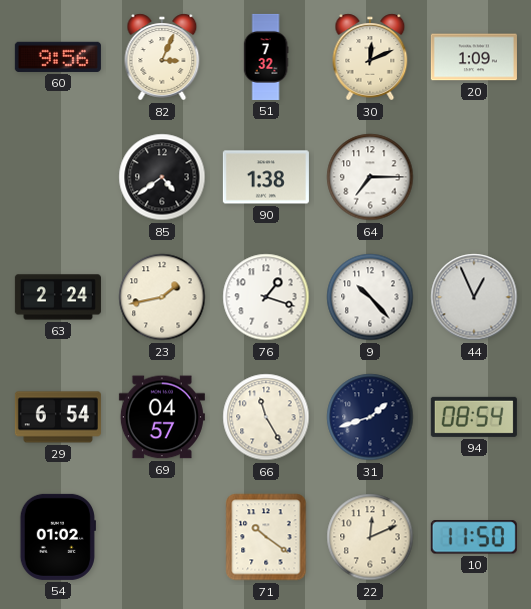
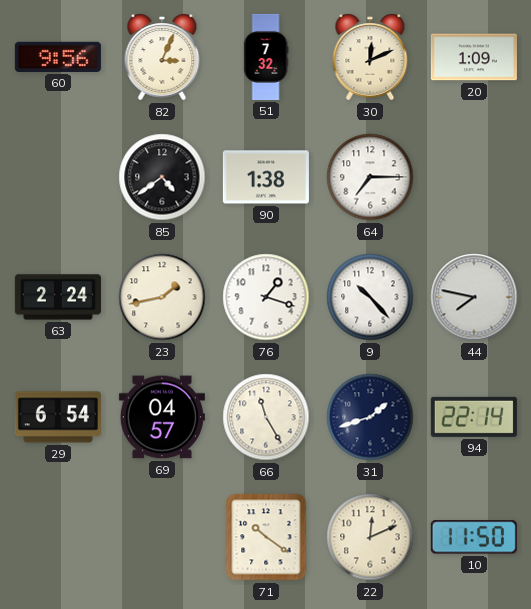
44: 12:56 -> 7:47
94: 08:54 -> 22:14
54: 01:02 -> none
